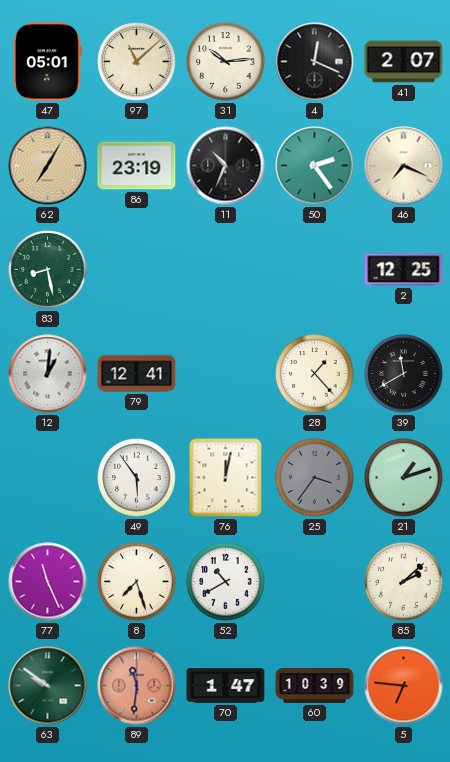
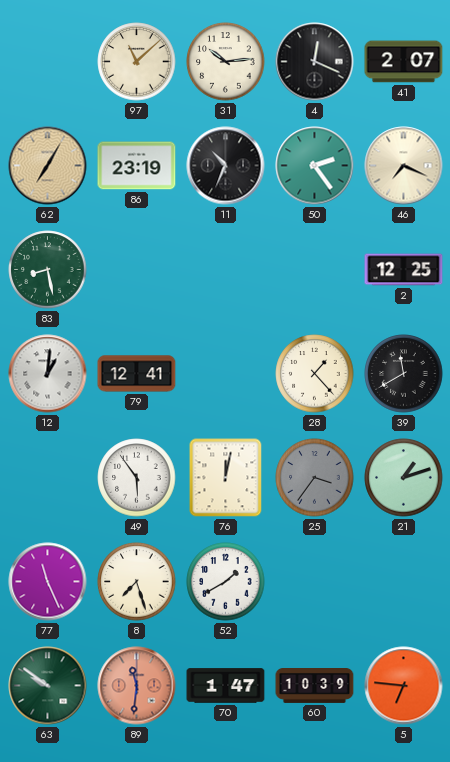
47: 05:01 -> none
52: 10:40 -> 1:40
85: 2:08 -> none
